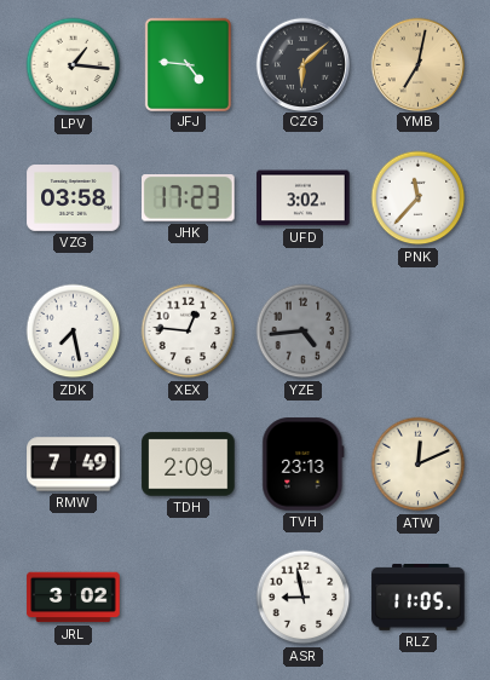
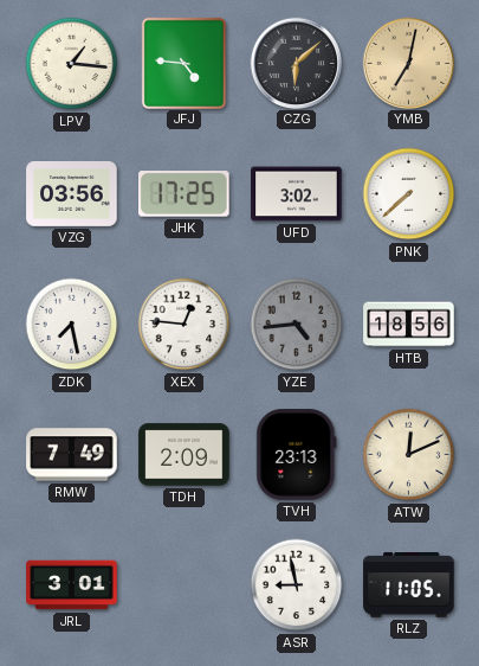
VZG: 03:58 -> 03:56
JHK: 17:23 -> 17:25
PNK: 11:37 -> 7:38
HTB: none -> 18:56
JRL: 3:02 -> 3:01
